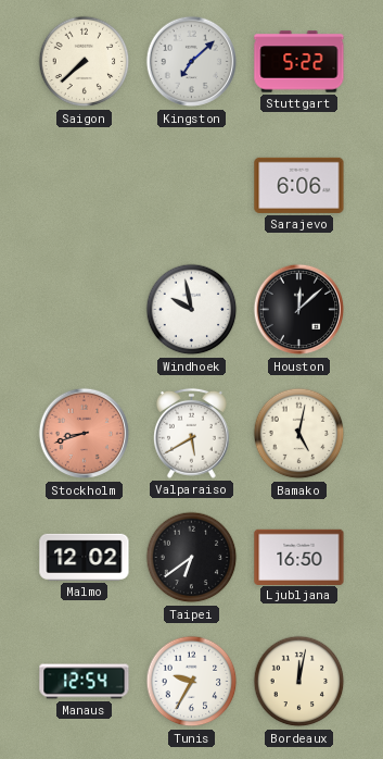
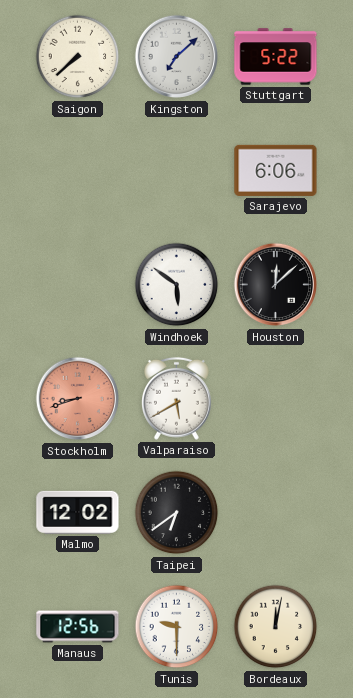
Windhoek: 9:58 -> 5:51
Bamako: 5:02 -> none
Ljubljana: 16:50 -> none
Manaus: 12:54 -> 12:56
Tunis: 9:35 -> 9:30
